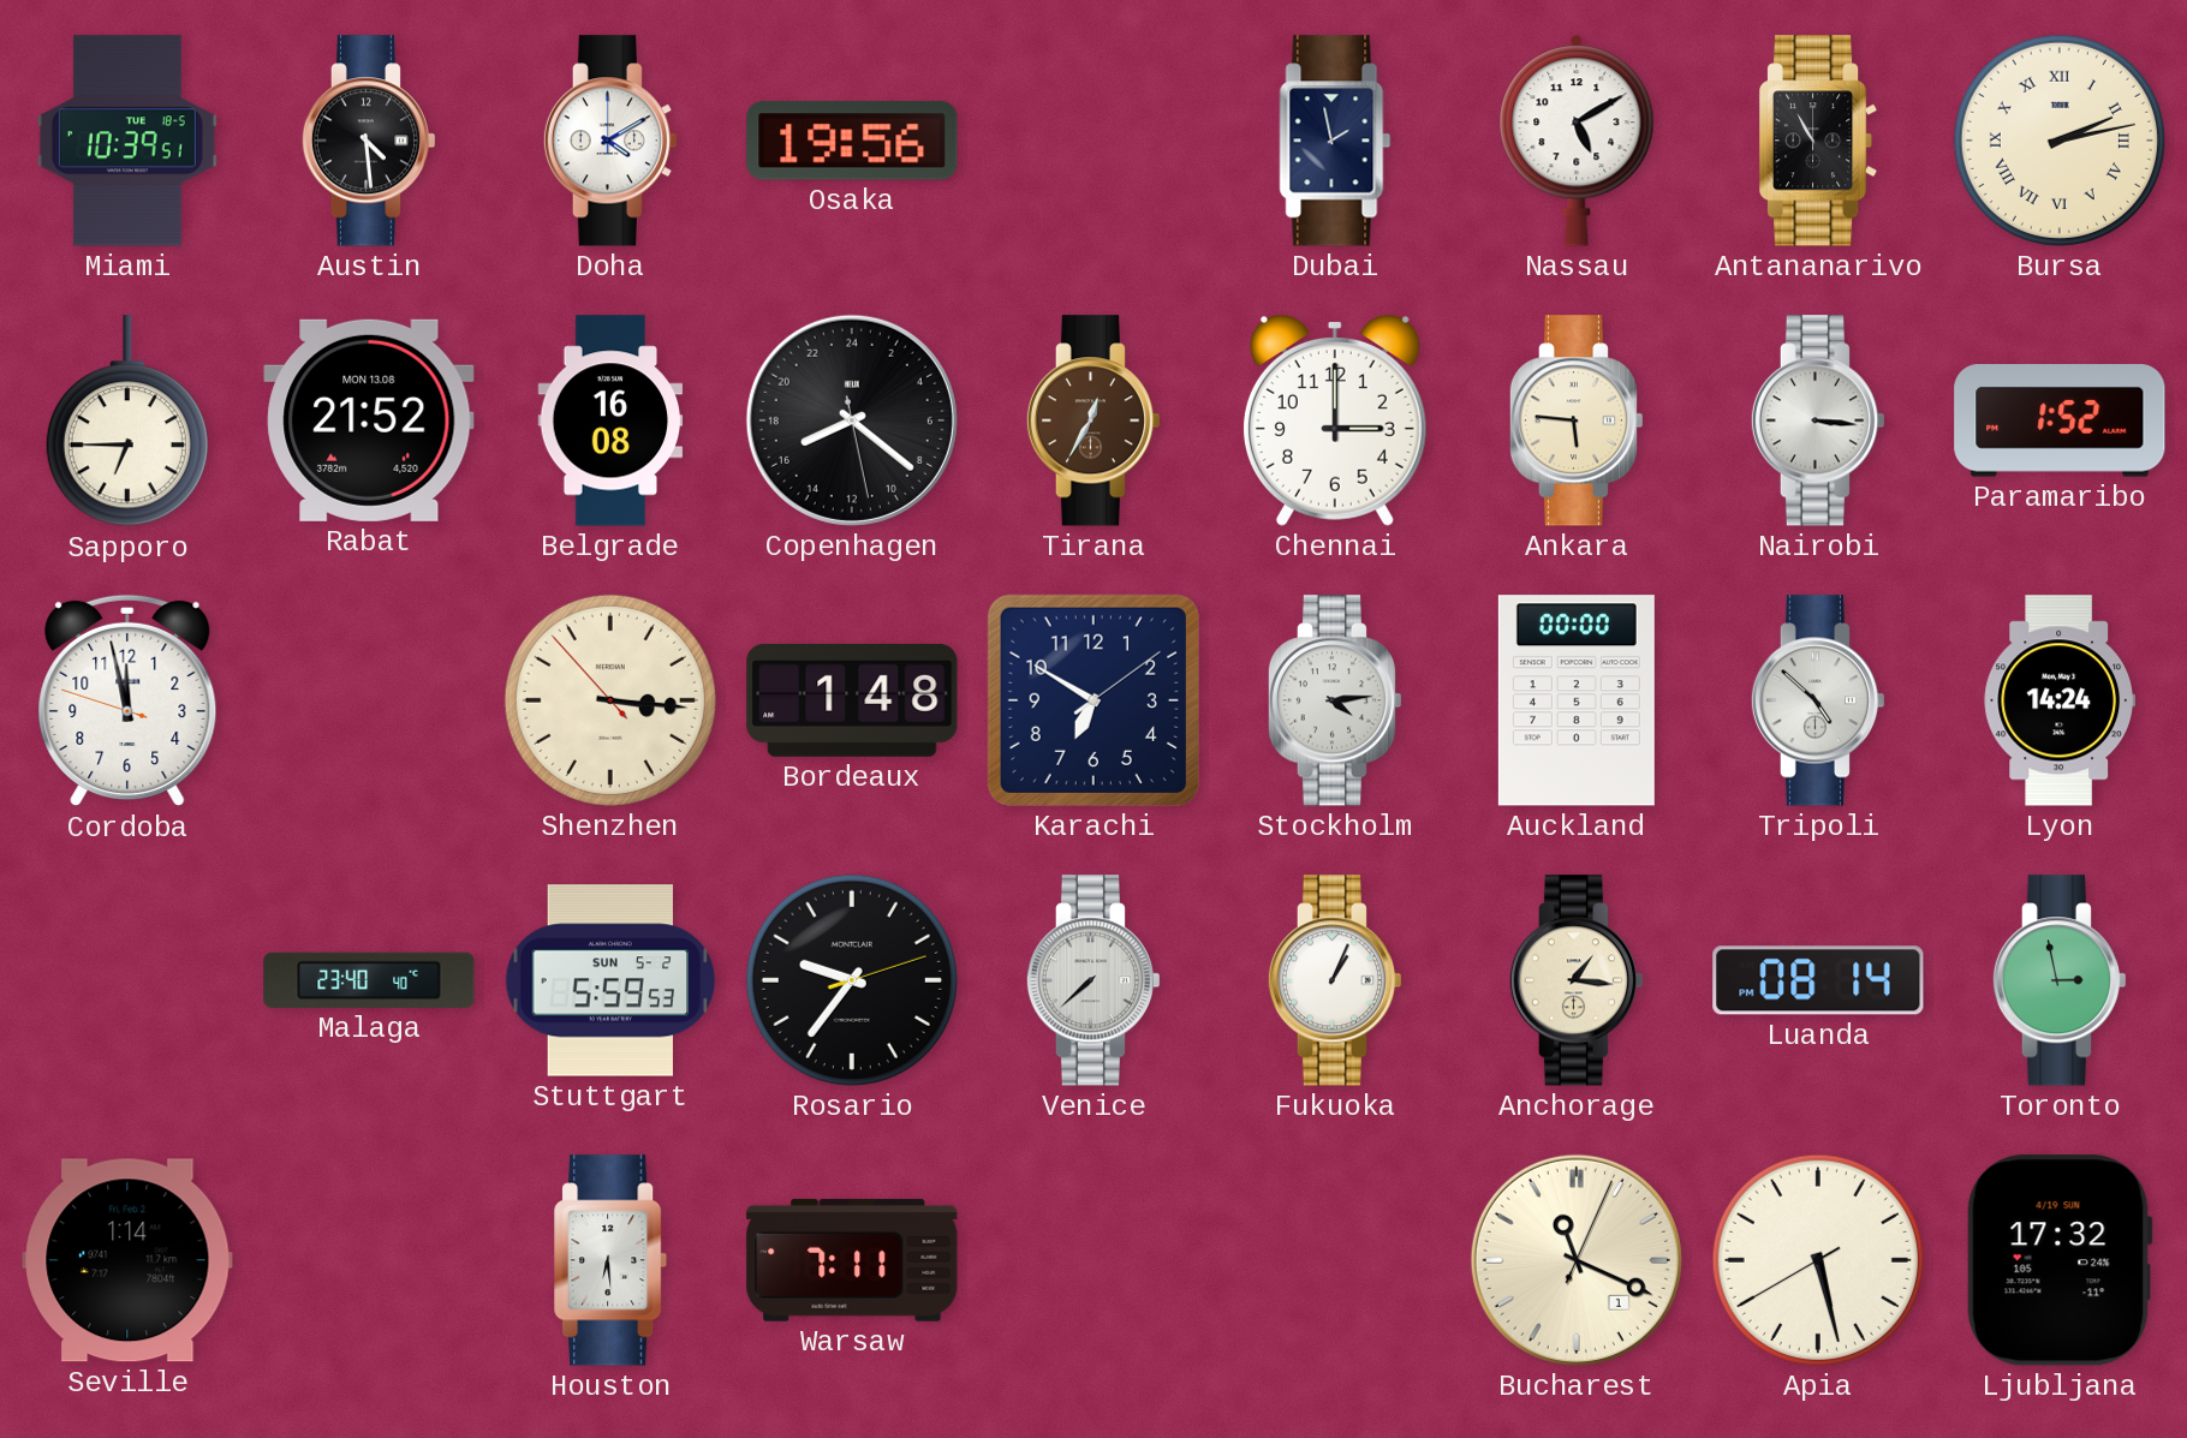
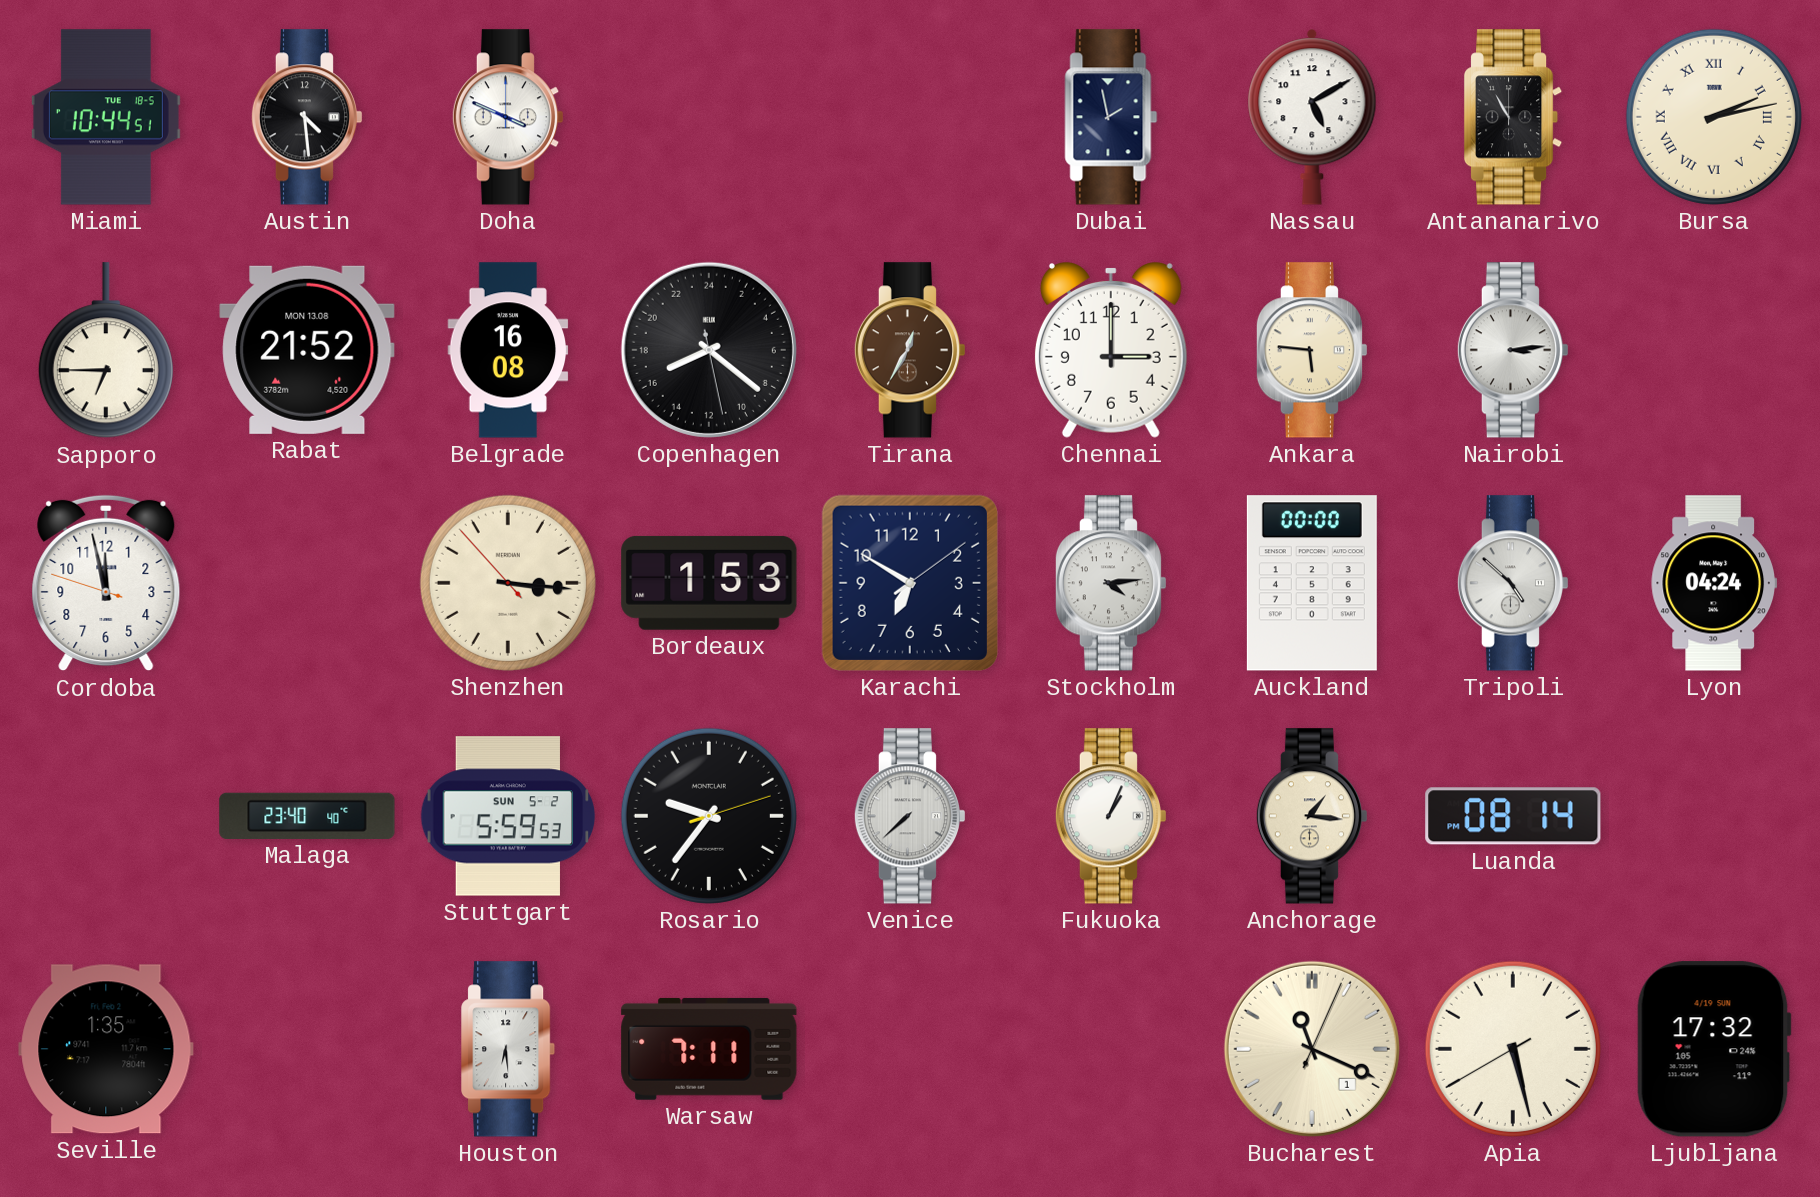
Miami: 10:39 -> 10:44
Doha: 4:10 -> 3:49
Osaka: 19:56 -> none
Nairobi: 3:16 -> 3:14
Paramaribo: 1:52 -> none
Bordeaux: 1:48 -> 1:53
Lyon: 14:24 -> 04:24
Toronto: 2:58 -> none
Seville: 1:14 -> 1:35
